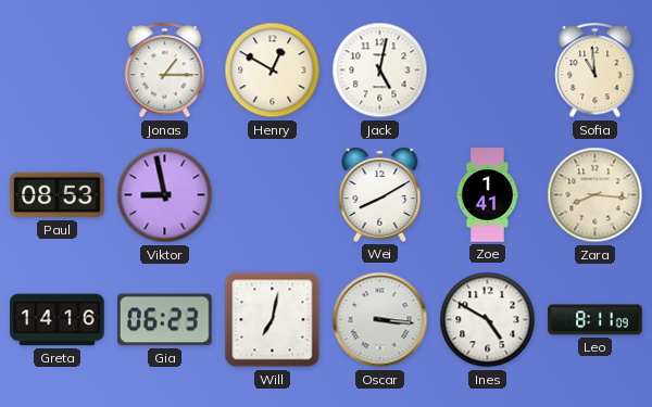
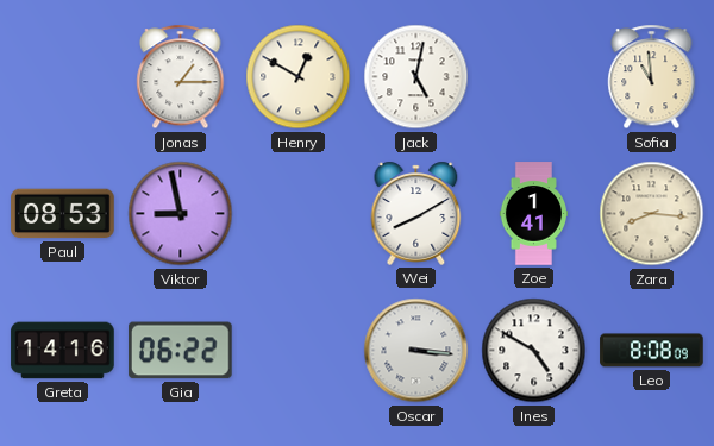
Gia: 06:23 -> 06:22
Will: 7:02 -> none
Leo: 8:11 -> 8:08
